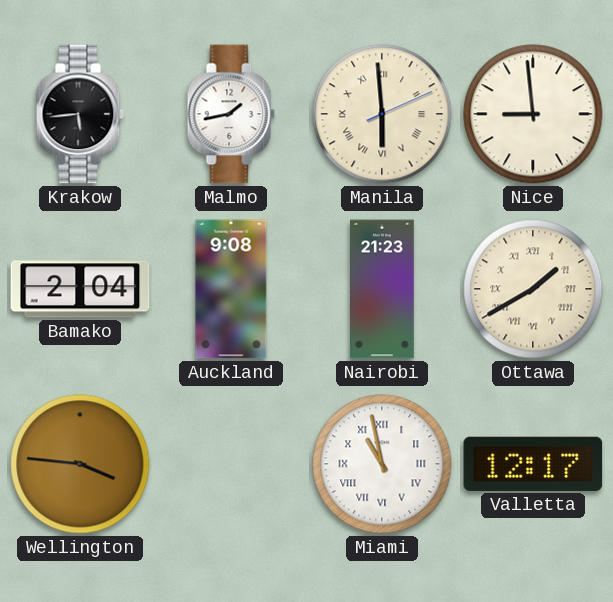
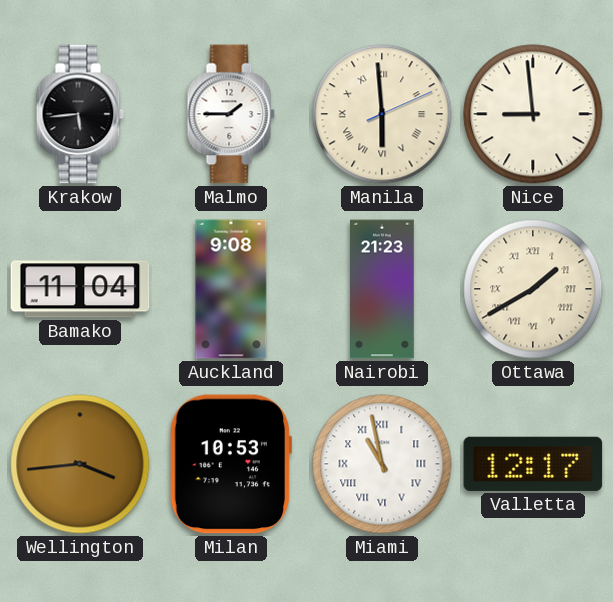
Malmo: 1:43 -> 1:45
Bamako: 2:04 -> 11:04
Wellington: 3:46 -> 3:44
Milan: none -> 10:53
